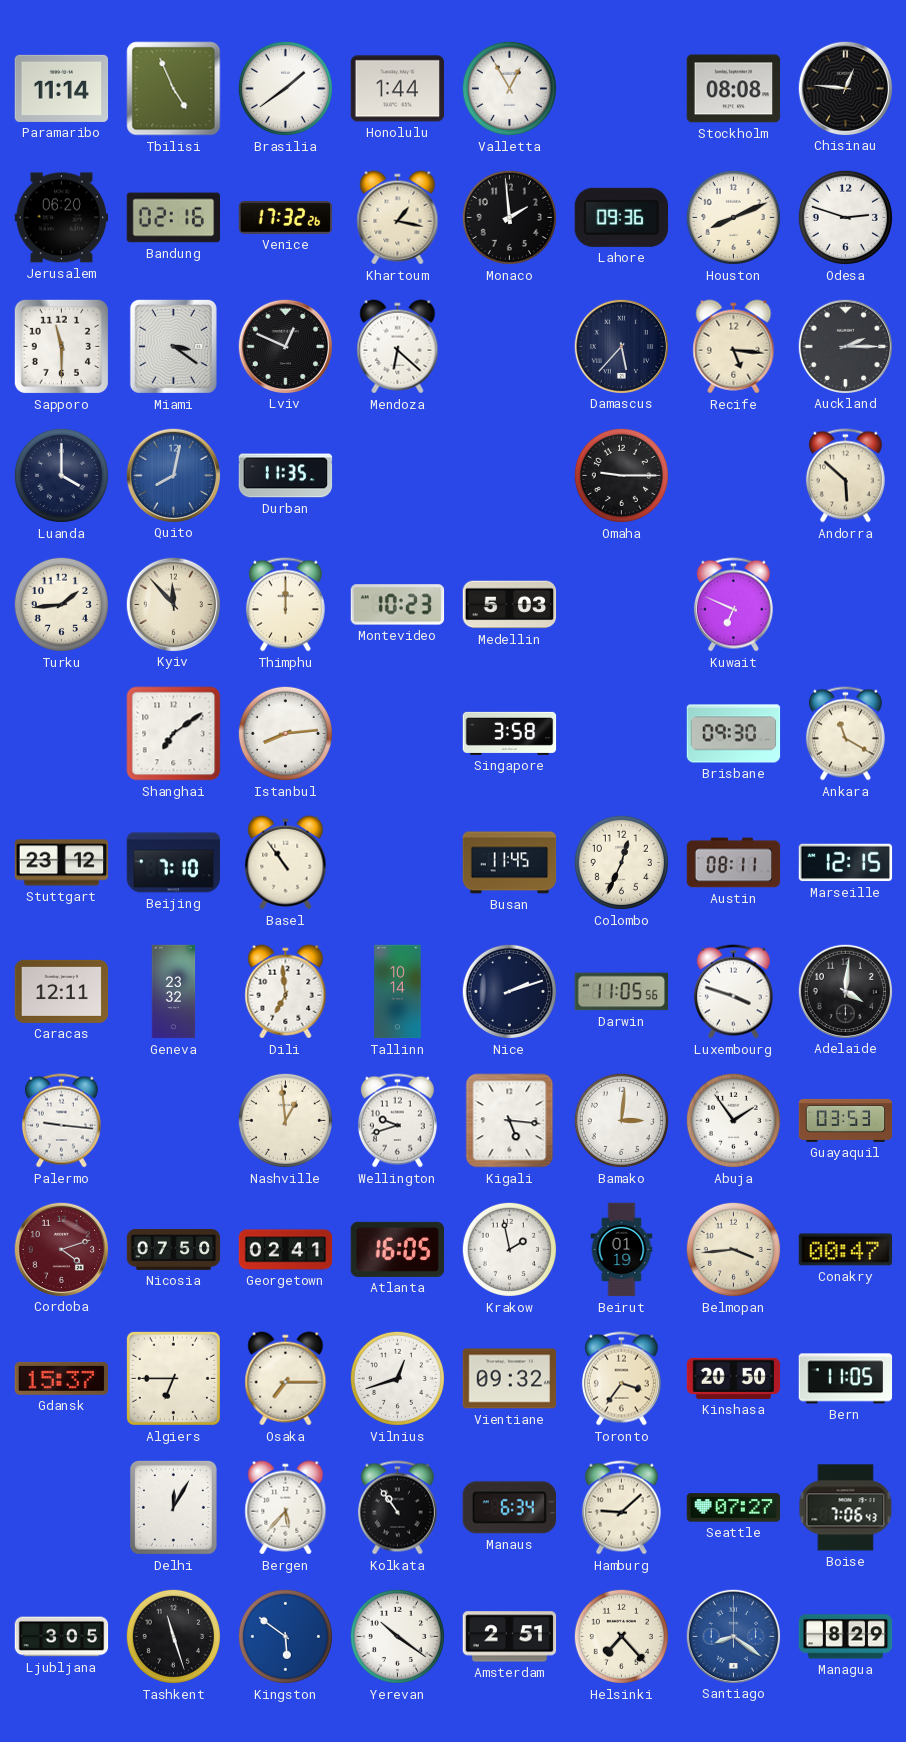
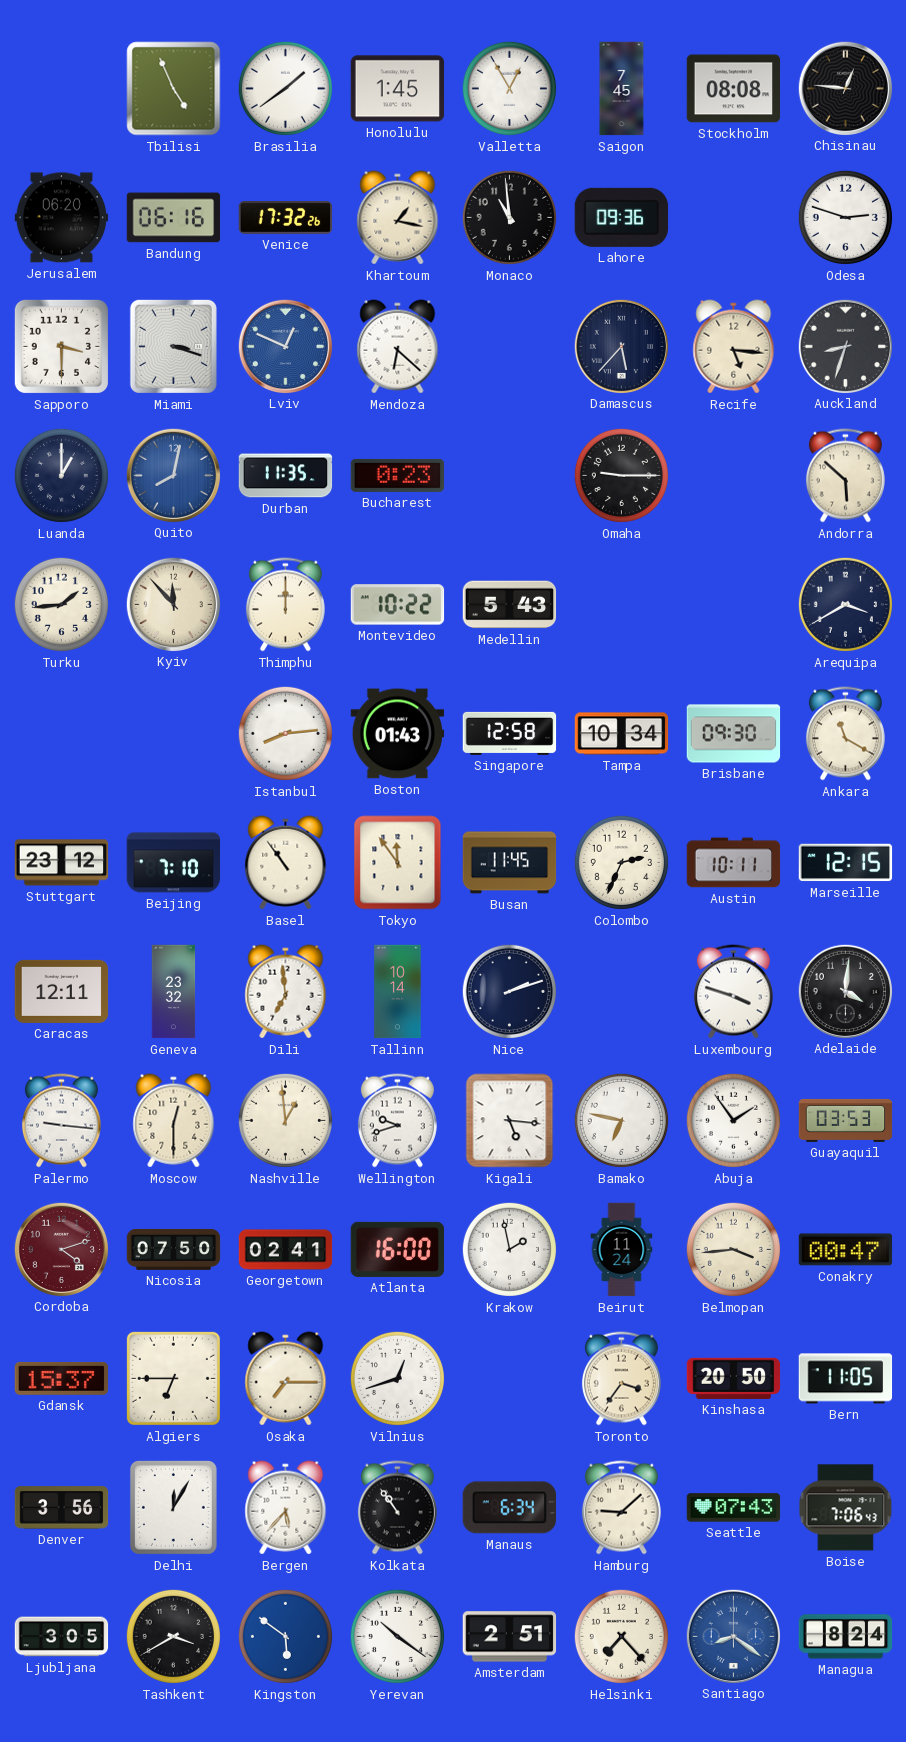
Paramaribo: 11:14 -> none
Honolulu: 1:44 -> 1:45
Saigon: none -> 7:45
Bandung: 02:16 -> 06:16
Monaco: 1:59 -> 10:59
Houston: 8:11 -> none
Sapporo: 11:30 -> 3:30
Miami: 3:21 -> 3:18
Lviv dial: black -> blue
Auckland: 2:15 -> 8:33
Luanda: 4:00 -> 1:00
Bucharest: none -> 0:23
Montevideo: 10:23 -> 10:22
Medellin: 5:03 -> 5:43
Kuwait: 6:49 -> none
Arequipa: none -> 3:40
Shanghai: 7:09 -> none
Boston: none -> 01:43
Singapore: 3:58 -> 12:58
Tampa: none -> 10:34
Tokyo: none -> 11:54
Colombo: 12:34 -> 2:34
Austin: 08:11 -> 10:11
Darwin: 11:05 -> none
Moscow: none -> 12:30
Bamako: 3:01 -> 6:47
Atlanta: 16:05 -> 16:00
Beirut: 01:19 -> 11:24
Vientiane: 09:32 -> none
Denver: none -> 3:56
Seattle: 07:27 -> 07:43
Tashkent: 11:27 -> 3:40
Managua: 8:29 -> 8:24
